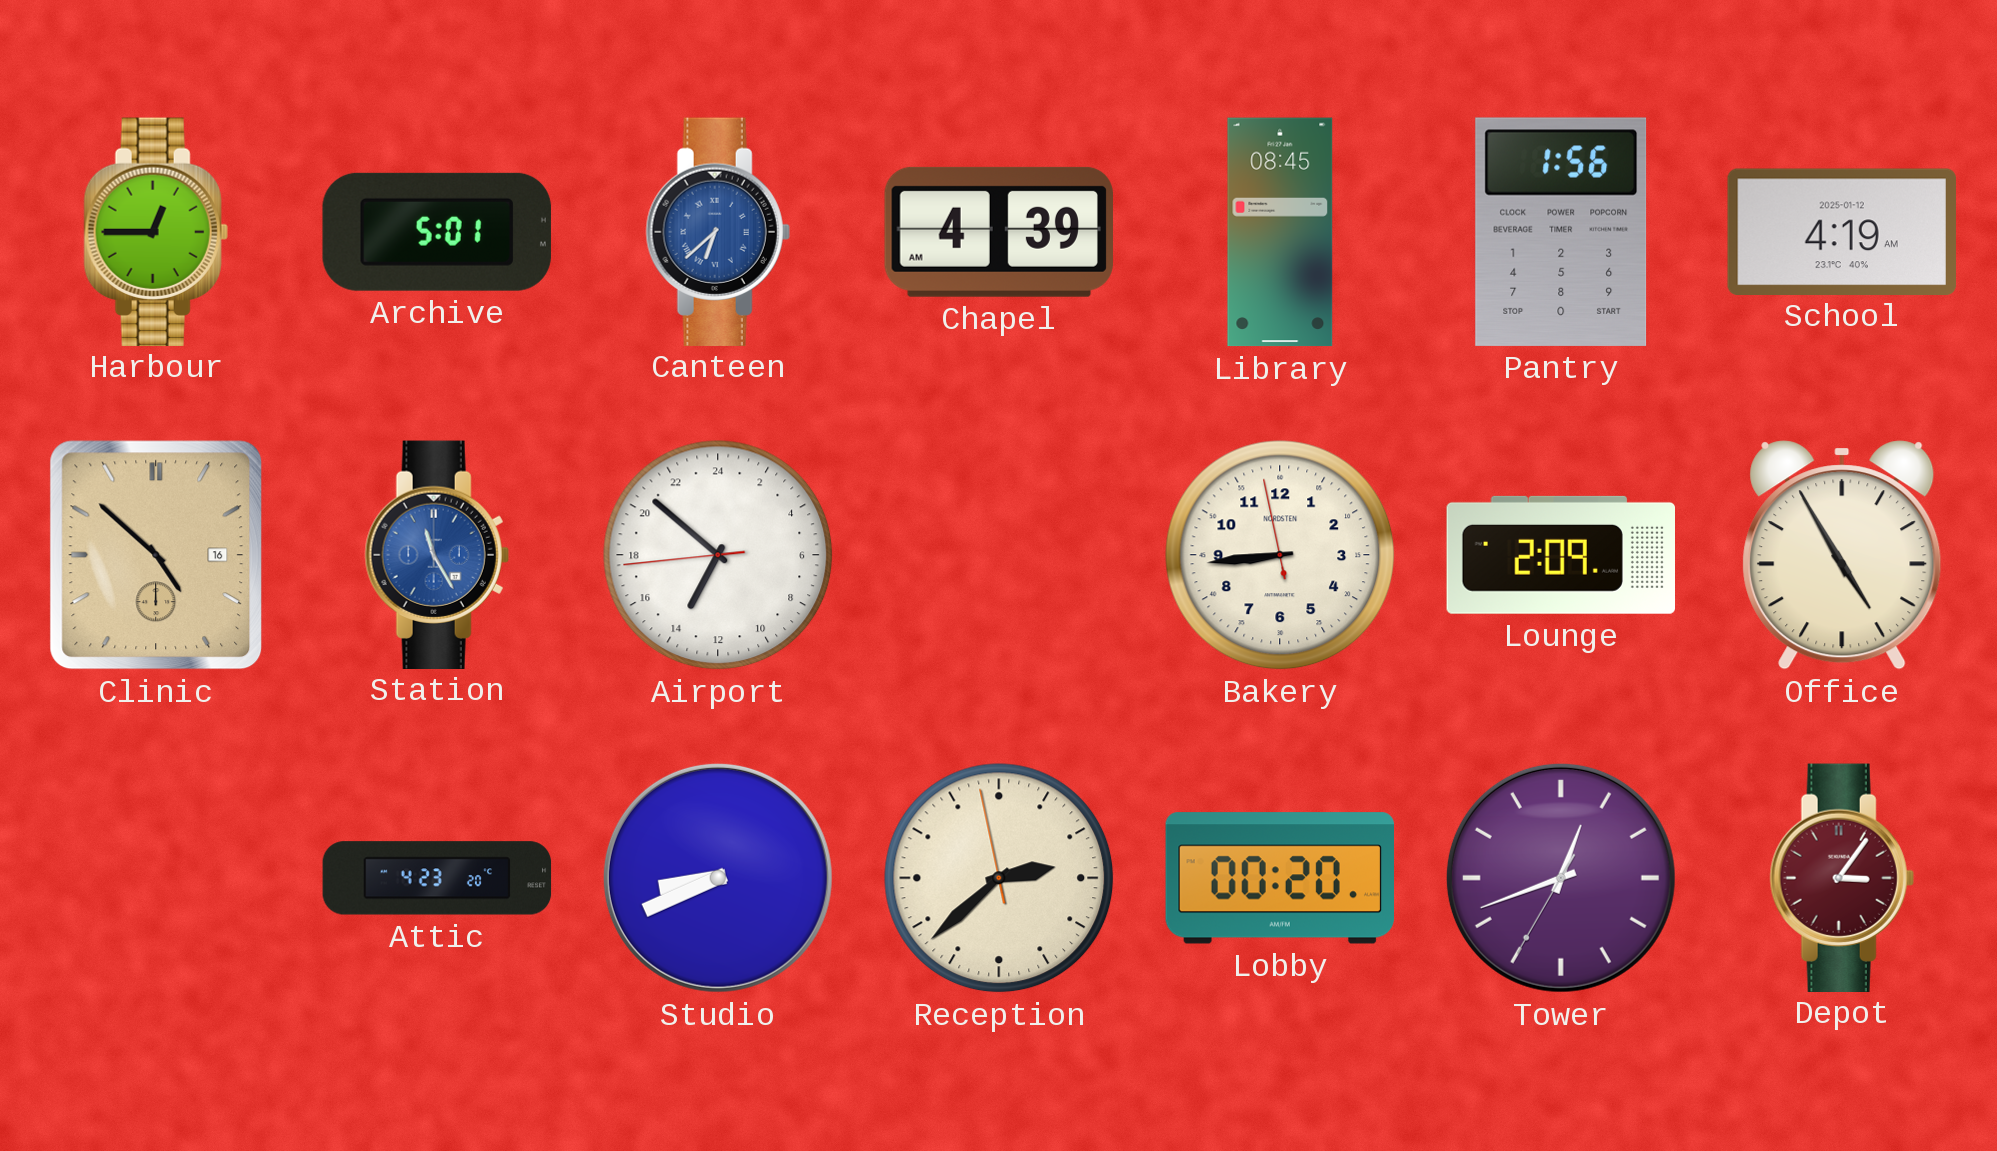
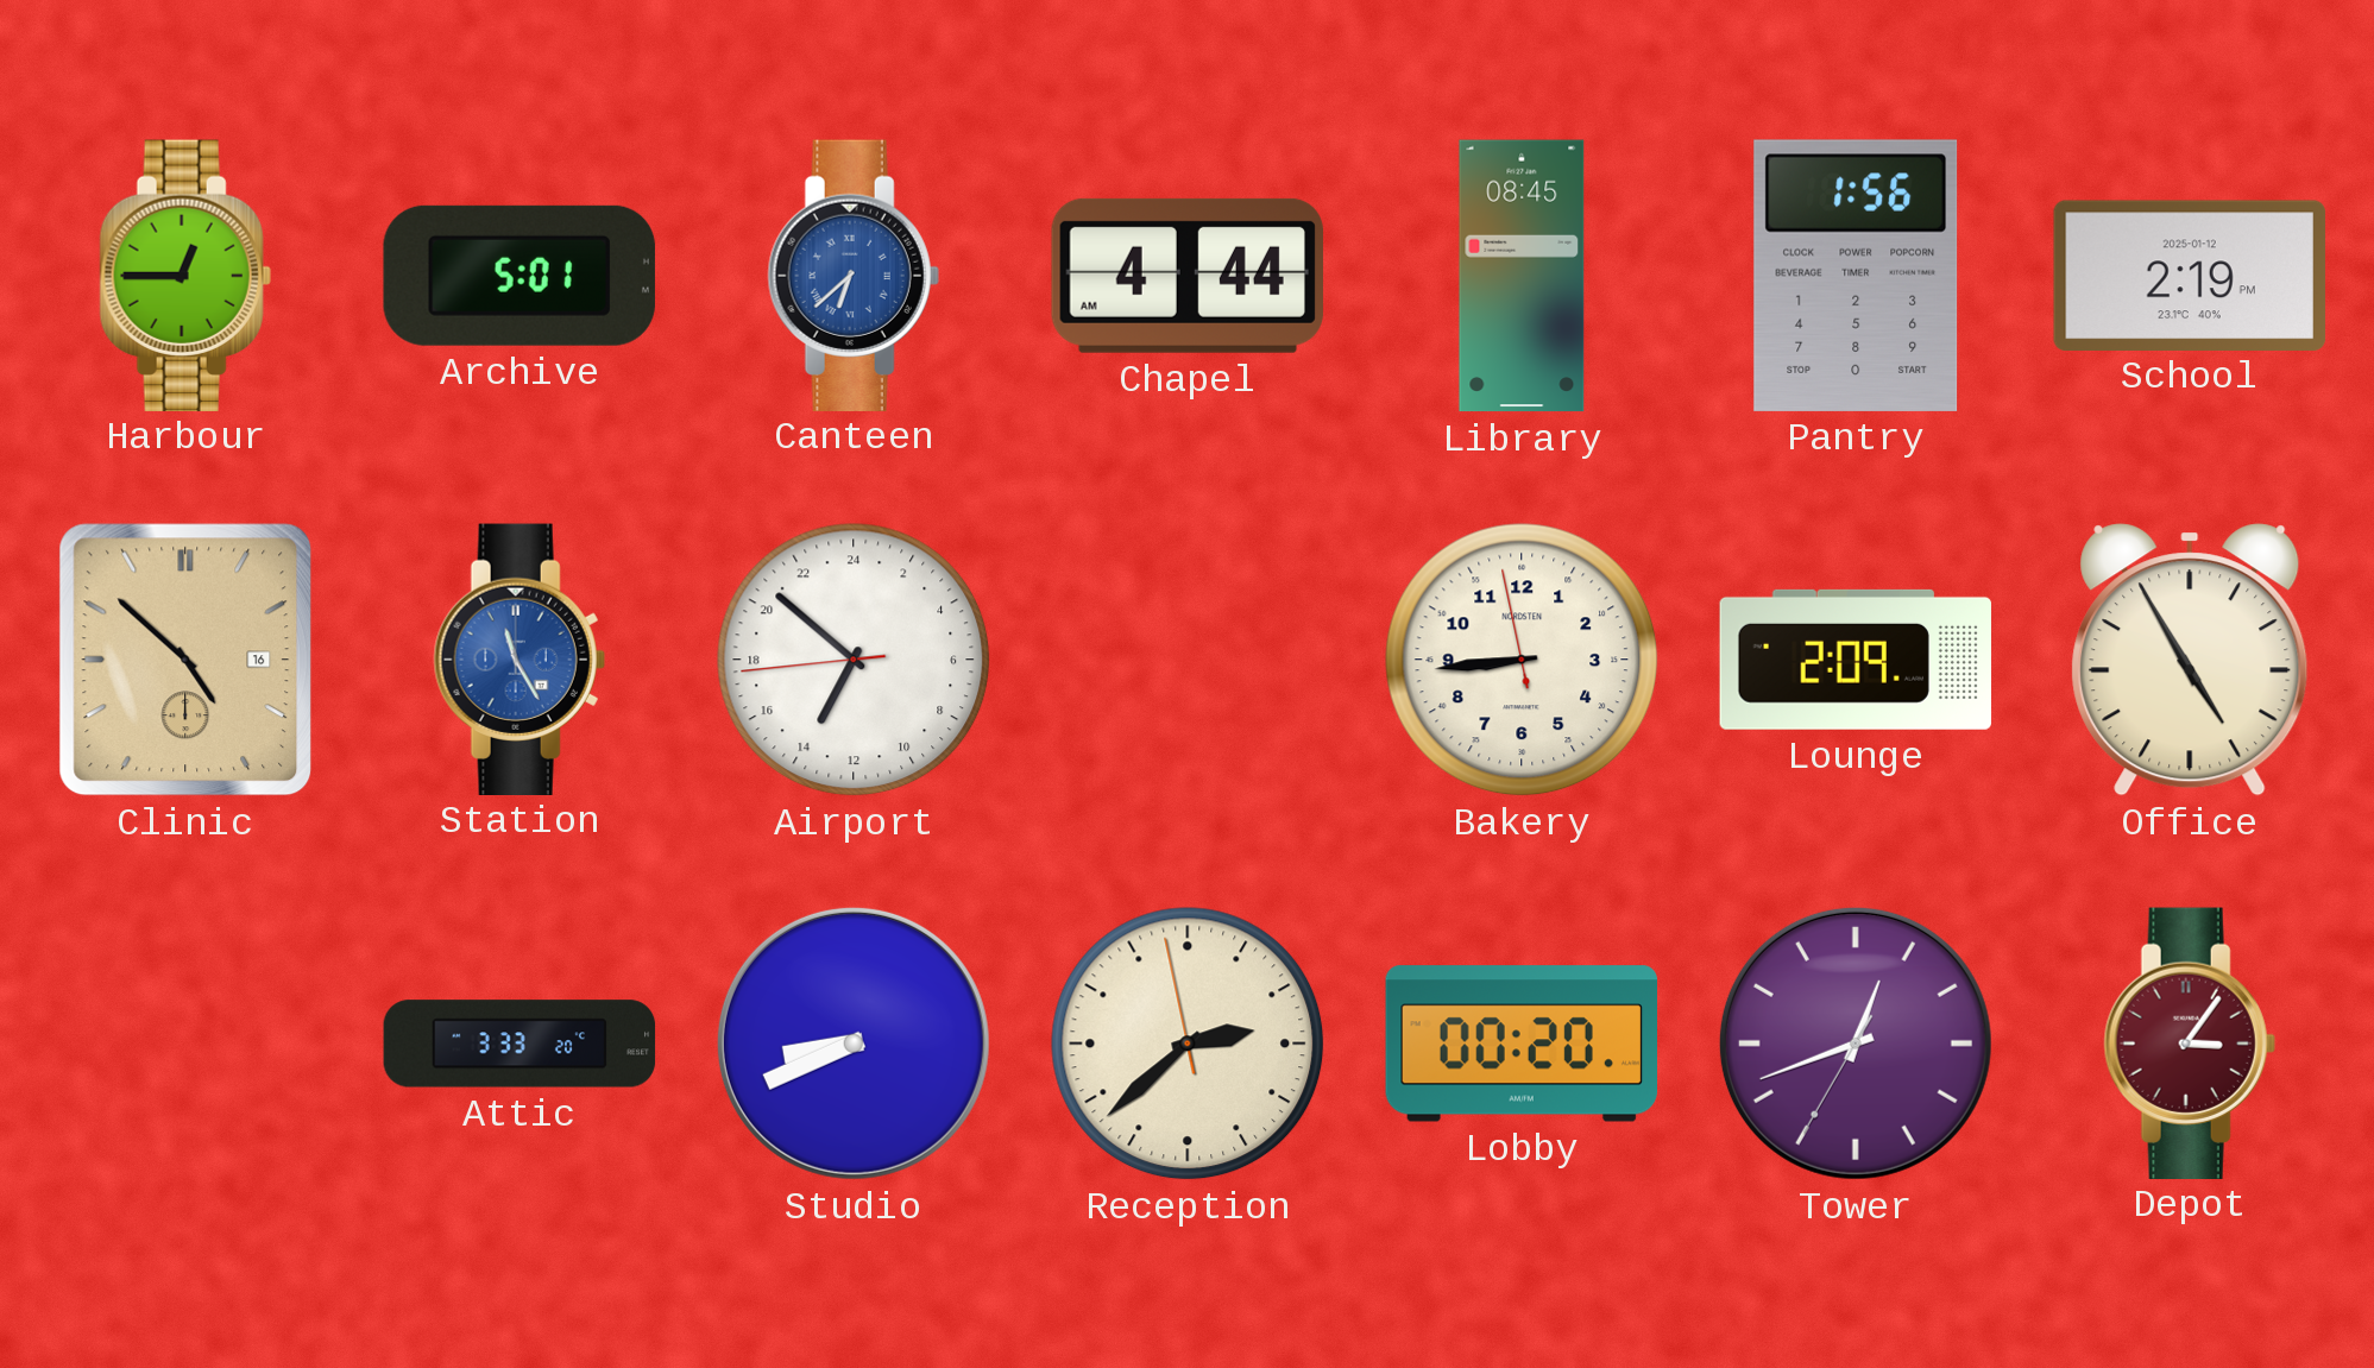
Chapel: 4:39 -> 4:44
School: 4:19 -> 2:19
Attic: 4:23 -> 3:33
